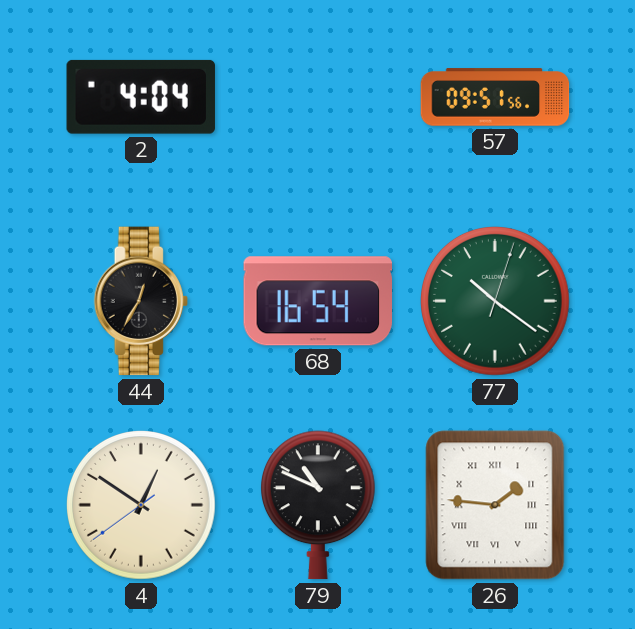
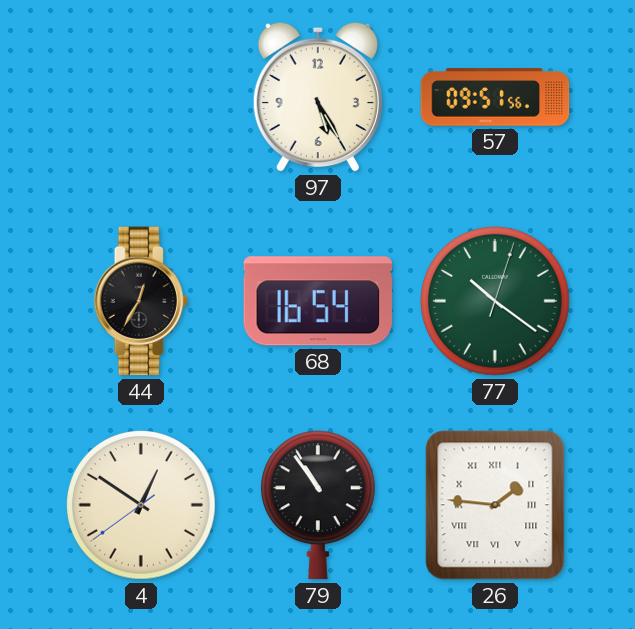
2: 4:04 -> none
97: none -> 5:25
79: 10:49 -> 10:54
